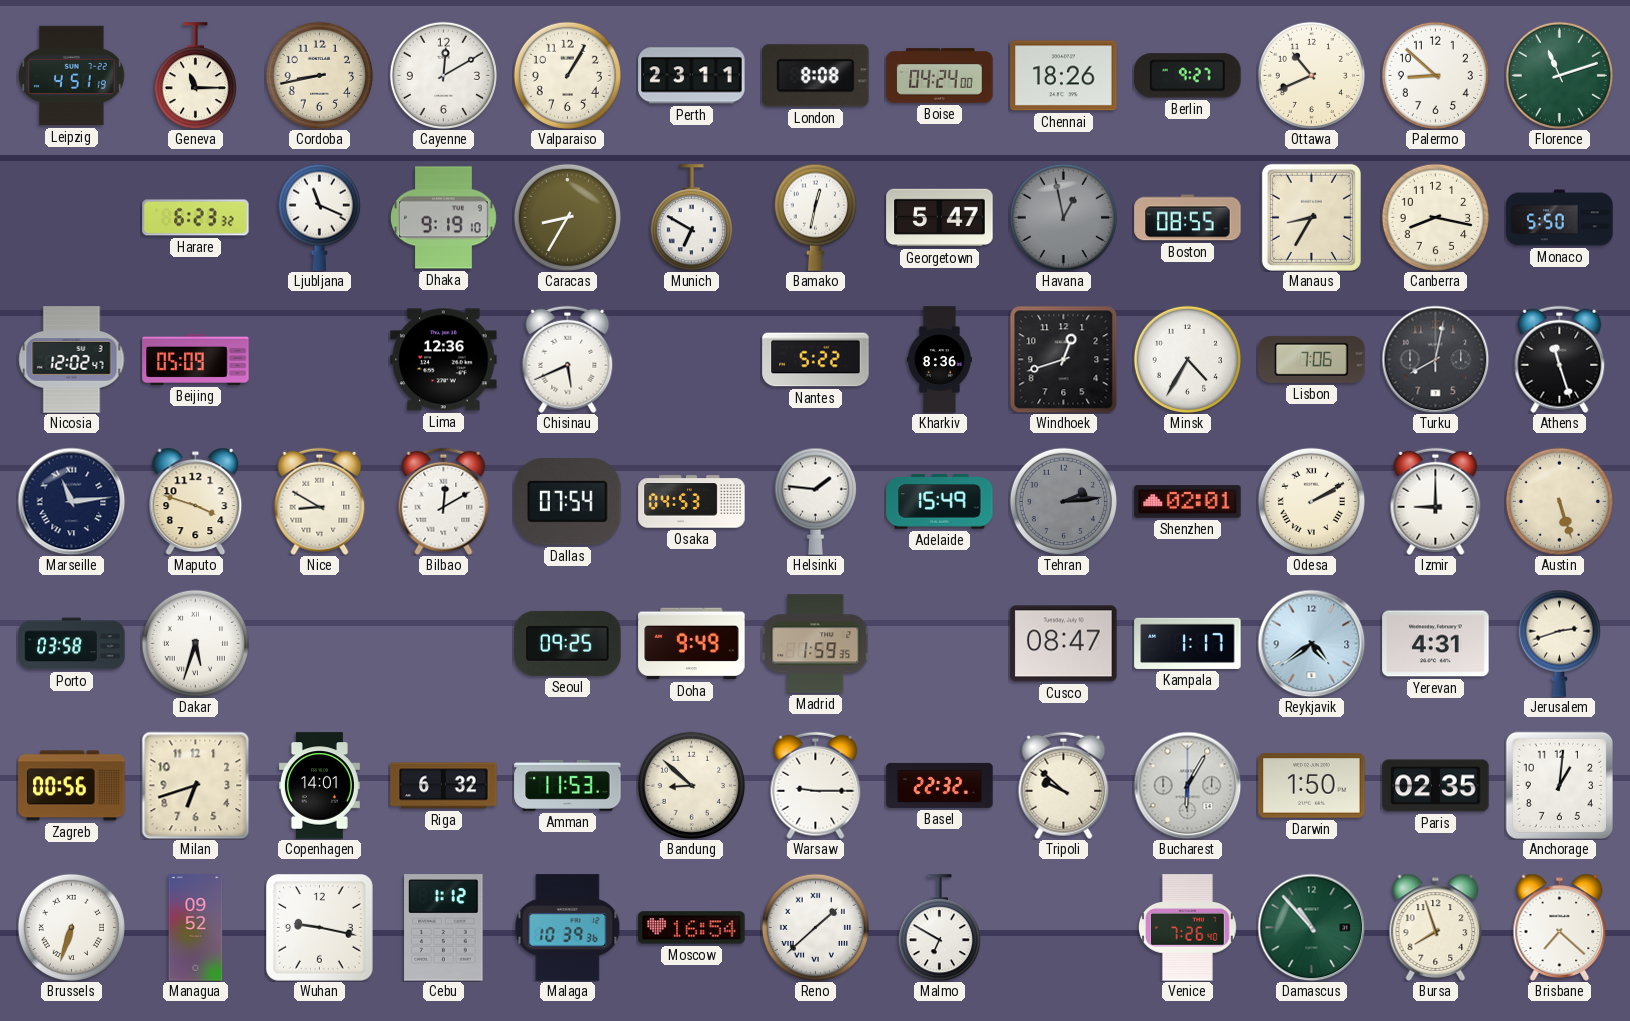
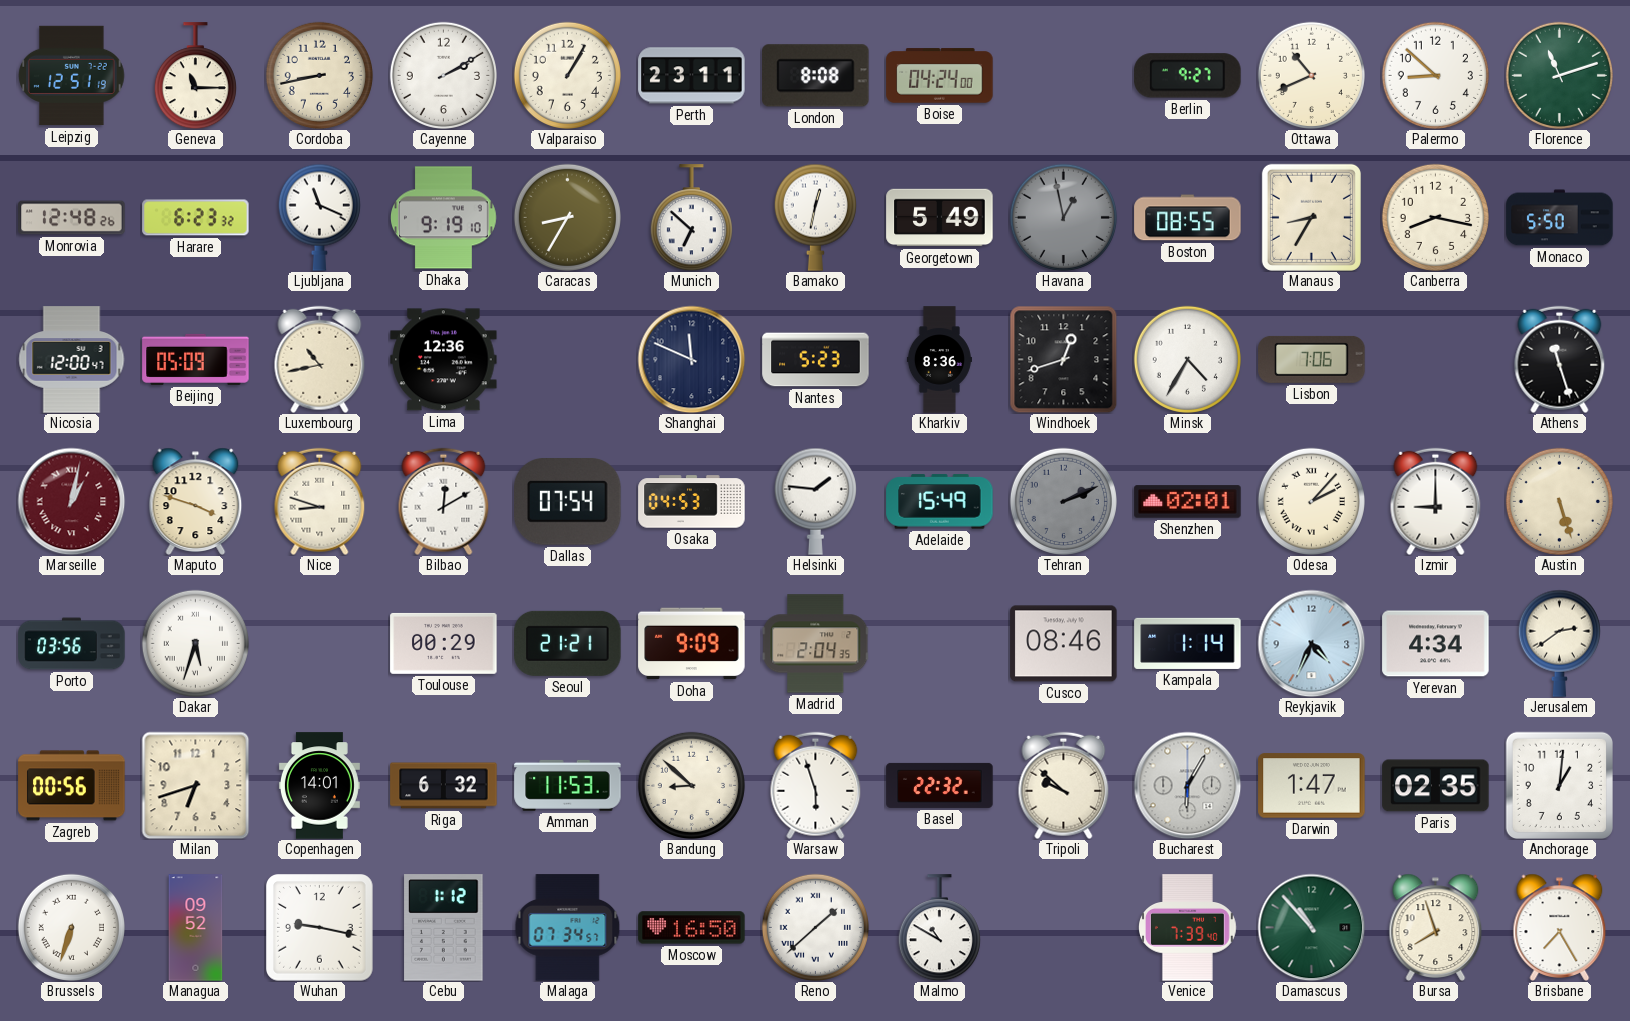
Leipzig: 4:51 -> 12:51
Cayenne: 12:10 -> 2:10
Chennai: 18:26 -> none
Monrovia: none -> 12:48
Munich: 6:50 -> 6:52
Georgetown: 5:47 -> 5:49
Nicosia: 12:02 -> 12:00
Luxembourg: none -> 10:43
Chisinau: 5:41 -> none
Shanghai: none -> 11:49
Nantes: 5:22 -> 5:23
Turku: 8:02 -> none
Marseille: 11:14 -> 1:02
Marseille dial: navy -> burgundy
Nice: 8:50 -> 8:48
Tehran: 2:14 -> 2:11
Odesa: 2:10 -> 2:07
Porto: 03:58 -> 03:56
Toulouse: none -> 00:29
Seoul: 09:25 -> 21:21
Doha: 9:49 -> 9:09
Madrid: 1:59 -> 2:04
Cusco: 08:47 -> 08:46
Kampala: 1:17 -> 1:14
Reykjavik: 4:39 -> 4:34
Yerevan: 4:31 -> 4:34
Jerusalem: 2:42 -> 2:39
Warsaw: 9:15 -> 5:57
Darwin: 1:50 -> 1:47
Malaga: 10:39 -> 07:34
Moscow: 16:54 -> 16:50
Malmo: 6:50 -> 10:50
Venice: 7:26 -> 7:39
Brisbane: 7:22 -> 7:25
